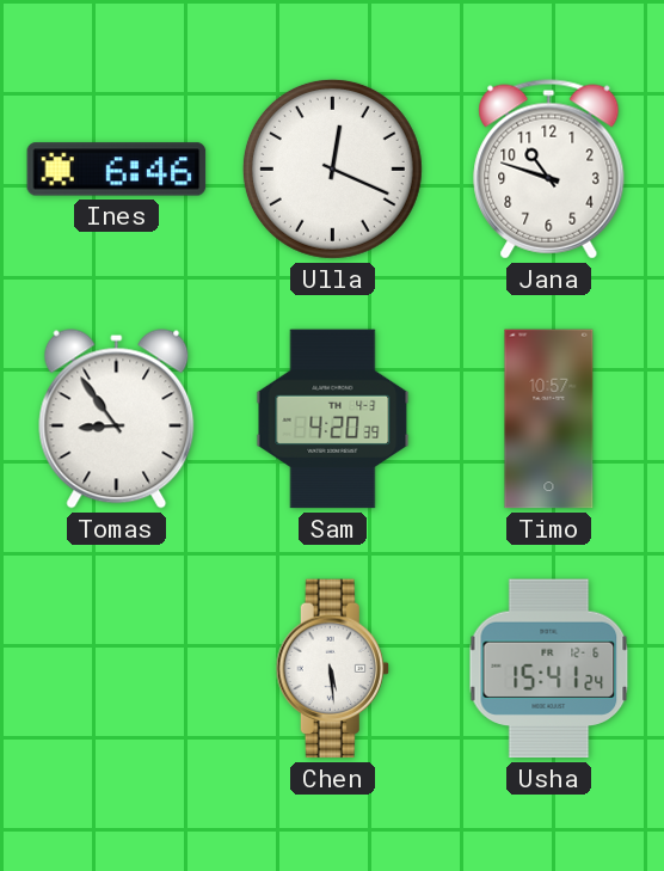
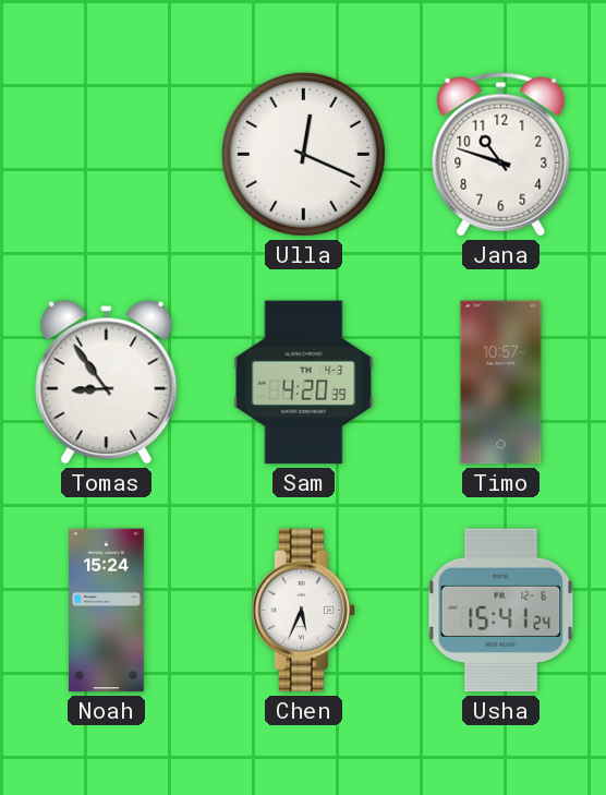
Ines: 6:46 -> none
Noah: none -> 15:24
Chen: 5:29 -> 5:34
